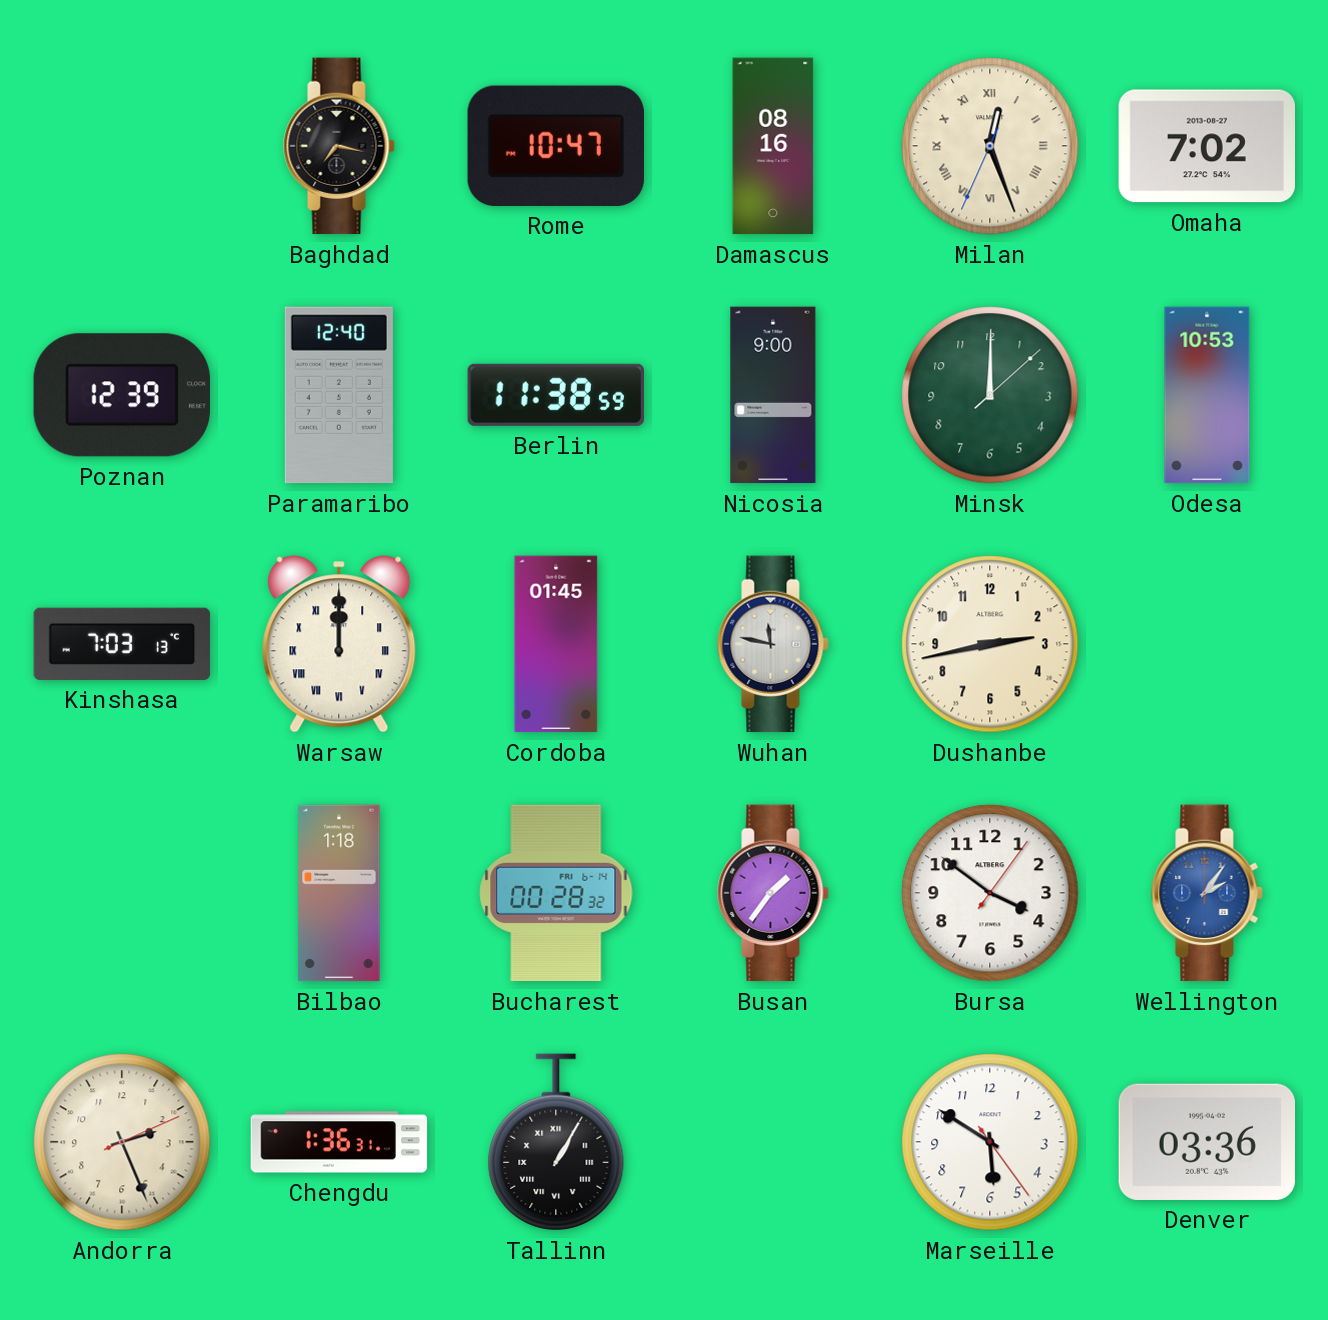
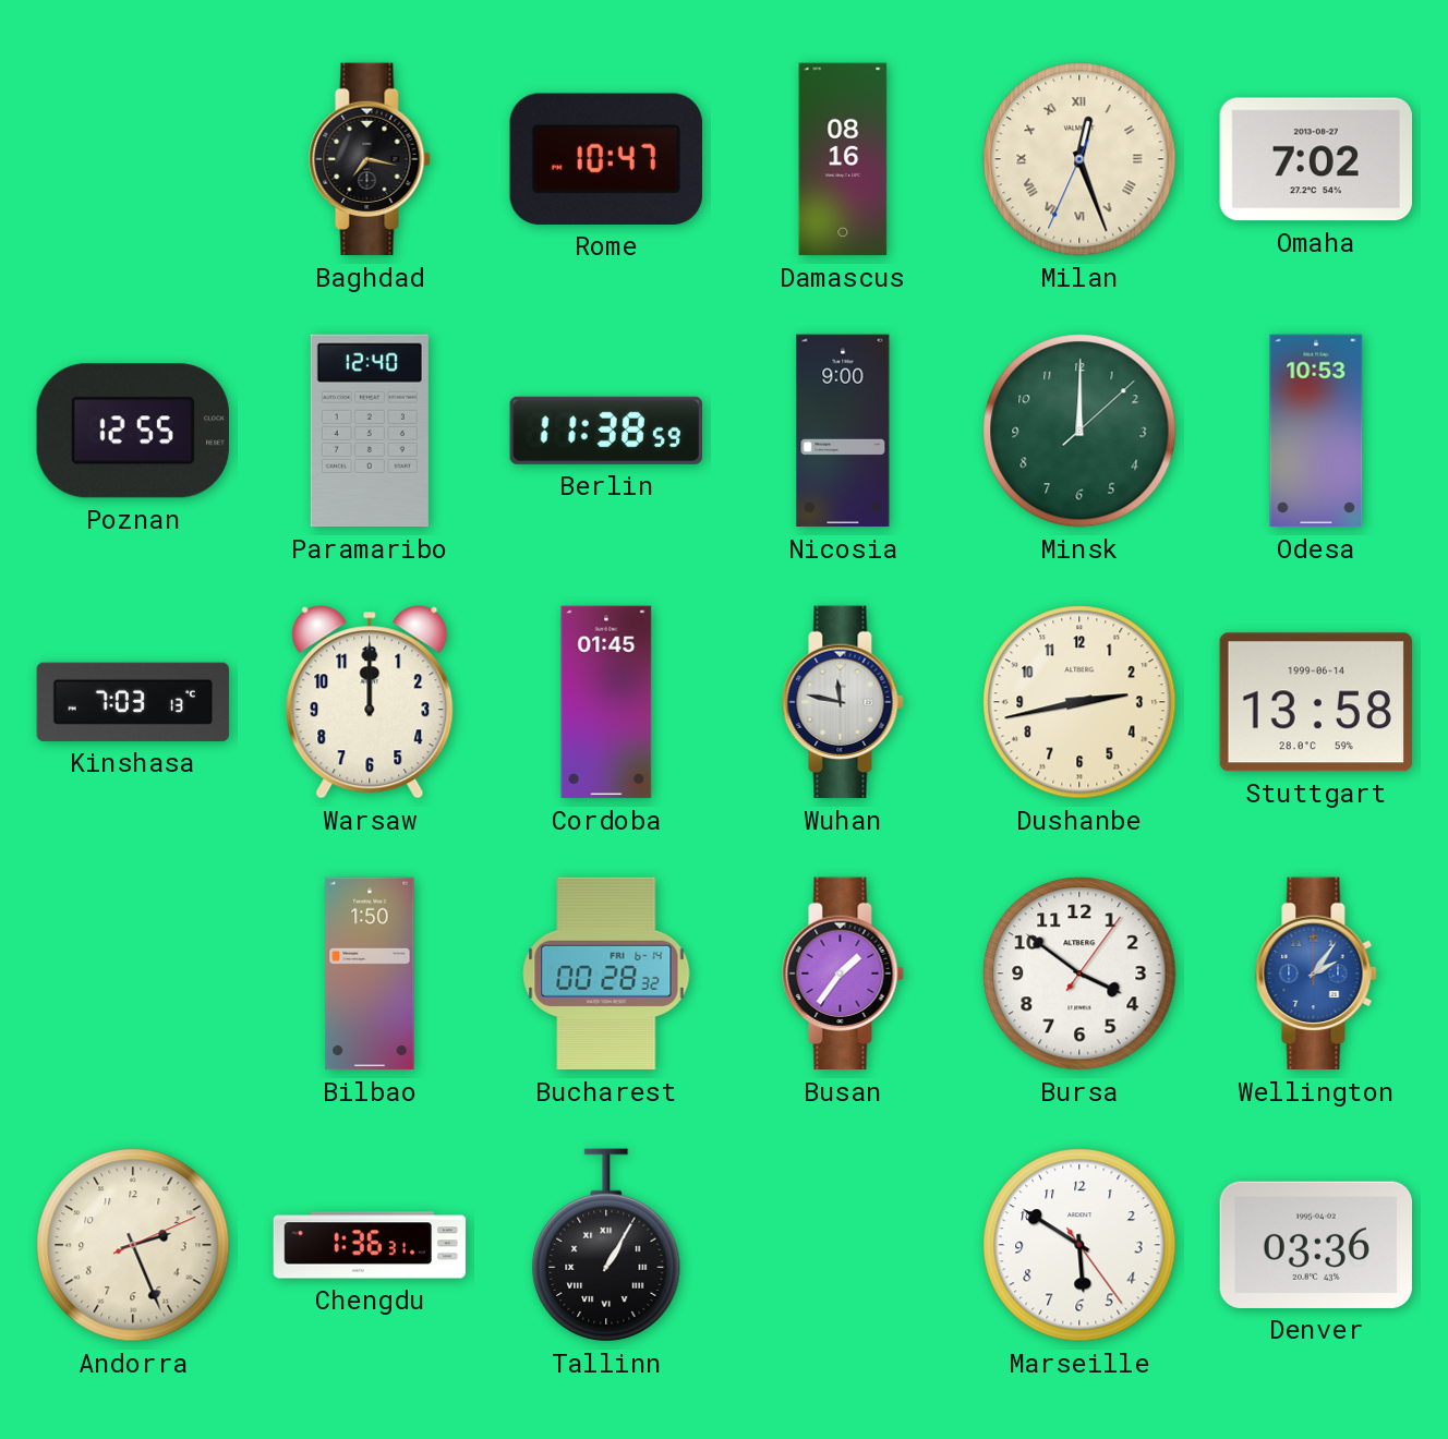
Poznan: 12:39 -> 12:55
Warsaw numerals: Roman -> Arabic
Stuttgart: none -> 13:58
Bilbao: 1:18 -> 1:50
